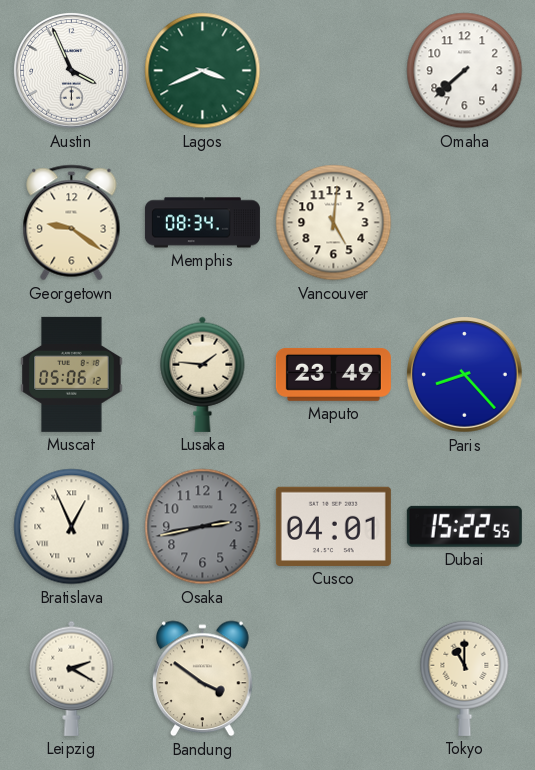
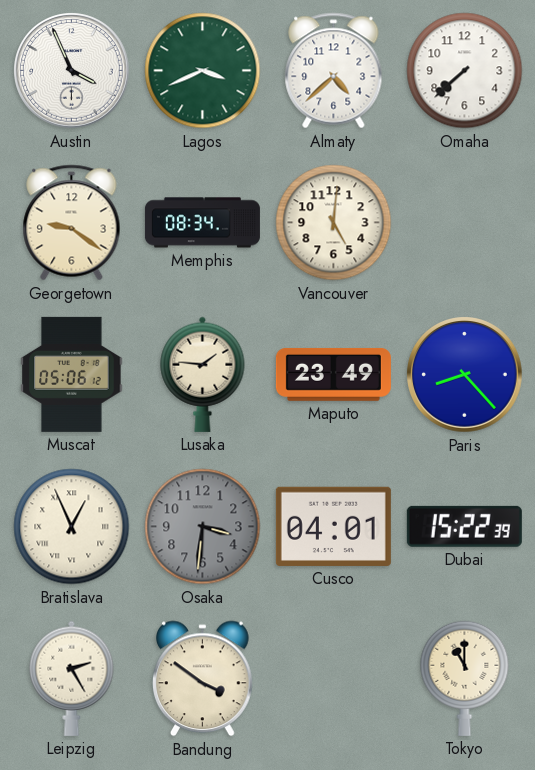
Almaty: none -> 4:38
Osaka: 2:43 -> 3:31
Dubai: 15:22:55 -> 15:22:39
Leipzig: 2:20 -> 2:25
